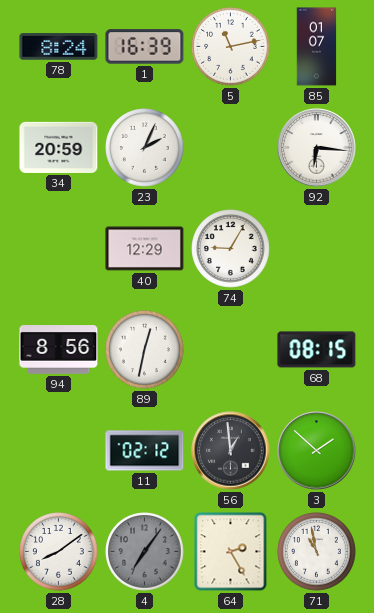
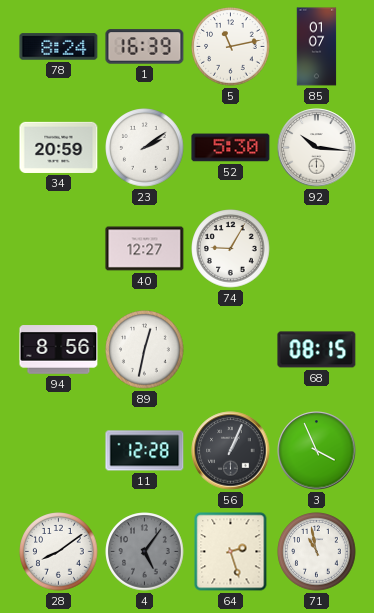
23: 2:04 -> 2:09
52: none -> 5:30
92: 6:16 -> 10:16
40: 12:29 -> 12:27
11: 02:12 -> 12:28
56: 12:59 -> 1:04
3: 1:52 -> 3:56
4: 7:06 -> 5:06
64: 2:25 -> 2:27
